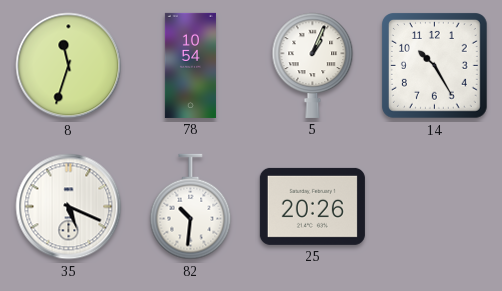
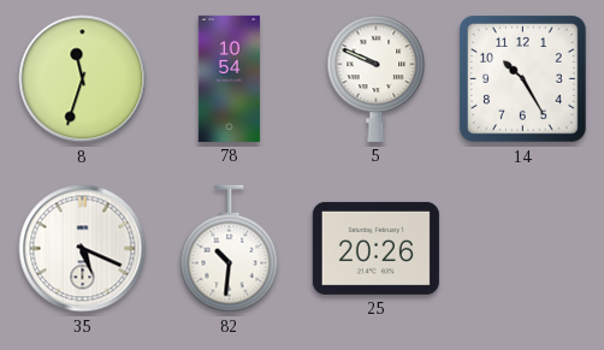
5: 1:04 -> 9:49
